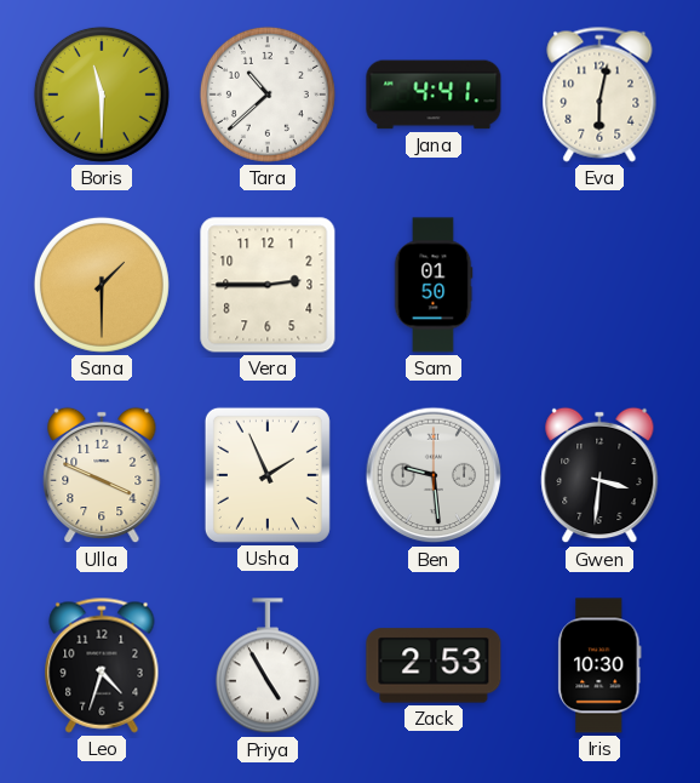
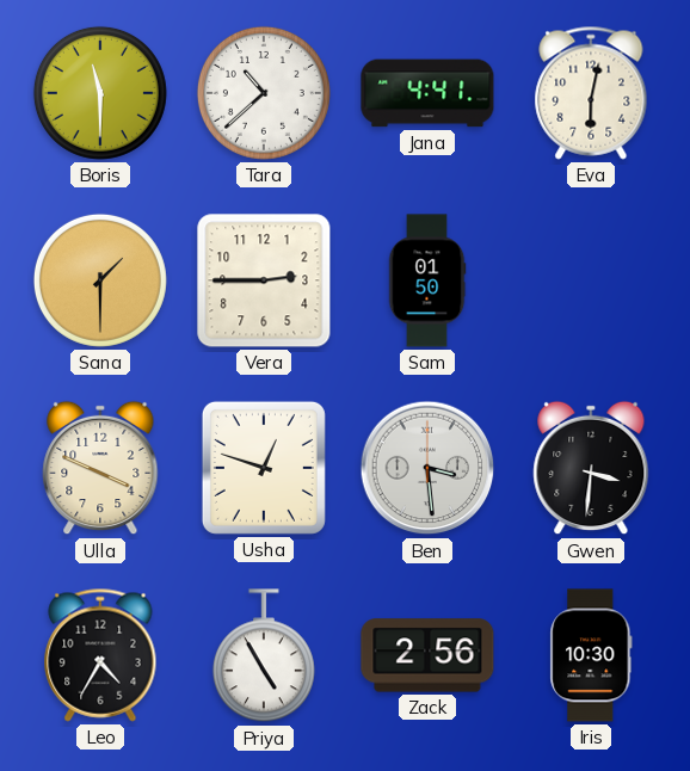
Usha: 1:56 -> 12:48
Ben: 9:29 -> 3:29
Leo: 4:33 -> 4:35
Zack: 2:53 -> 2:56
